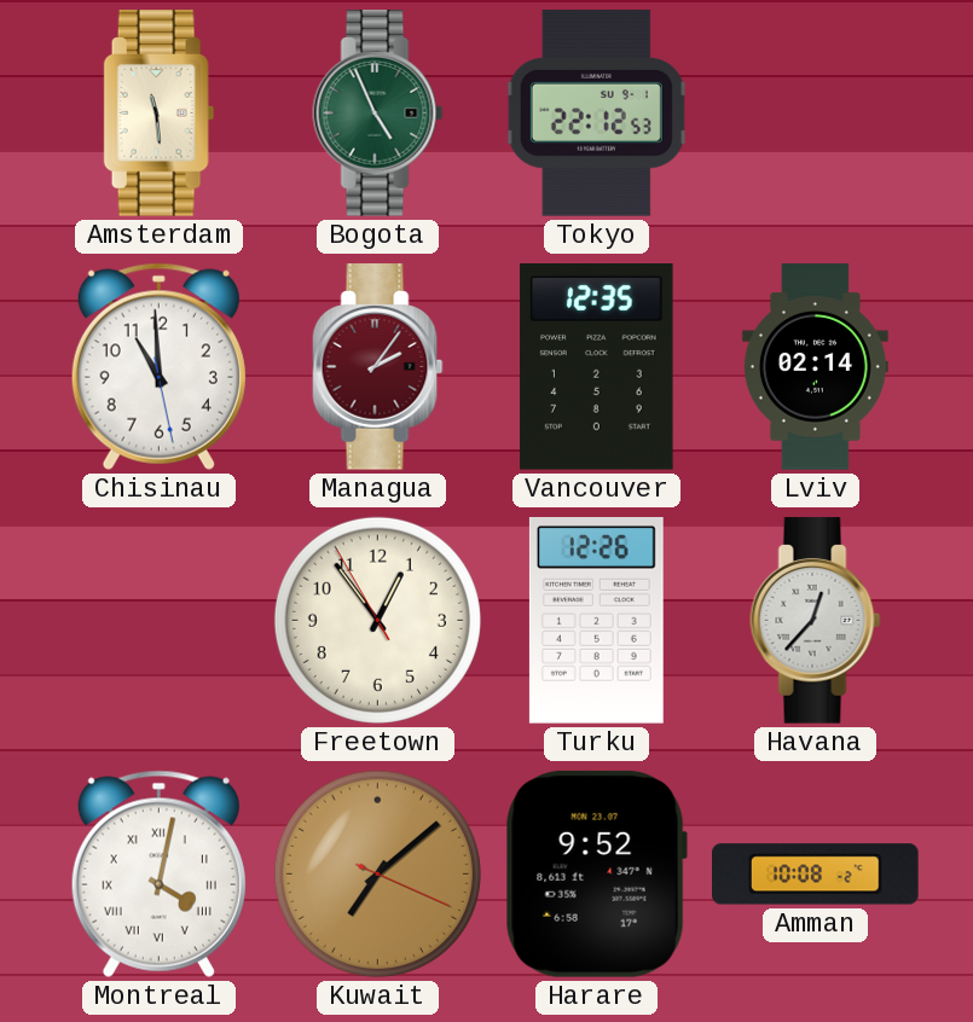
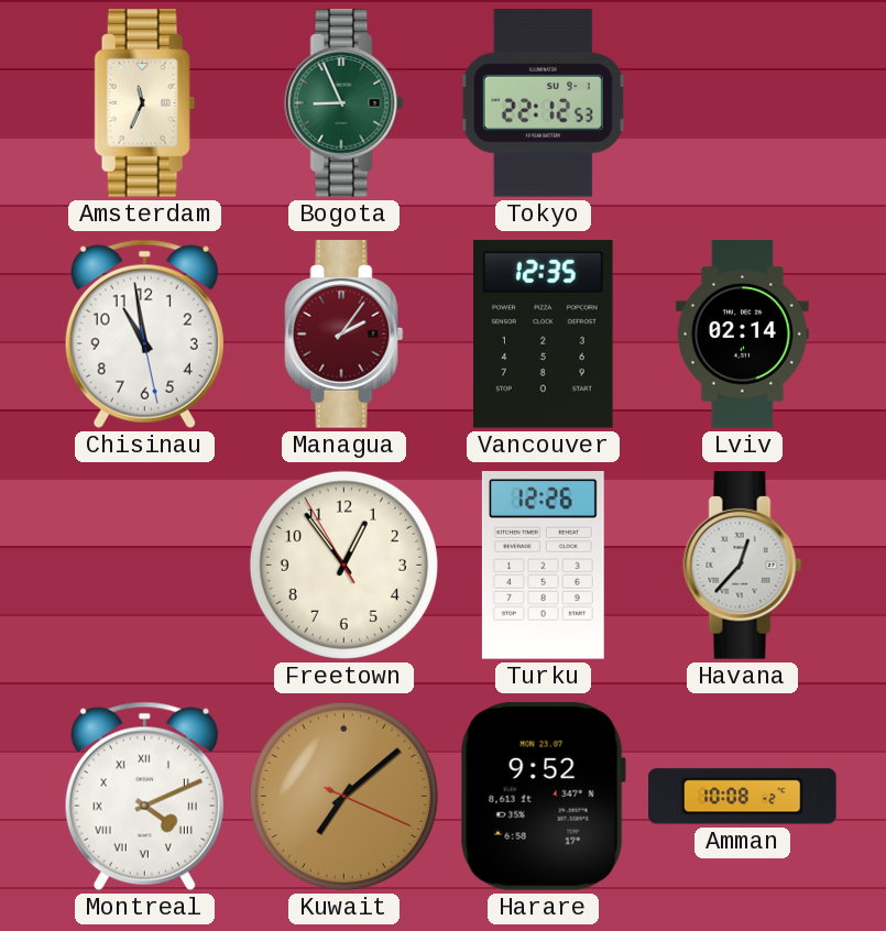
Amsterdam: 11:29 -> 11:34
Bogota: 4:56 -> 8:56
Chisinau: 10:59 -> 10:58
Montreal: 4:02 -> 4:11
